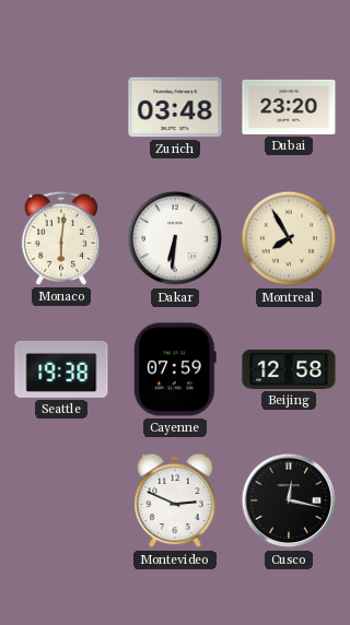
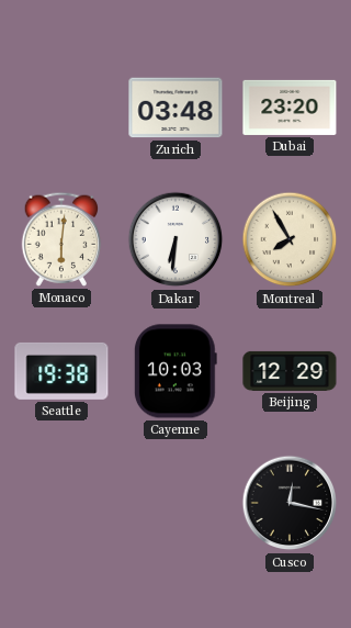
Cayenne: 07:59 -> 10:03
Beijing: 12:58 -> 12:29
Montevideo: 2:49 -> none
